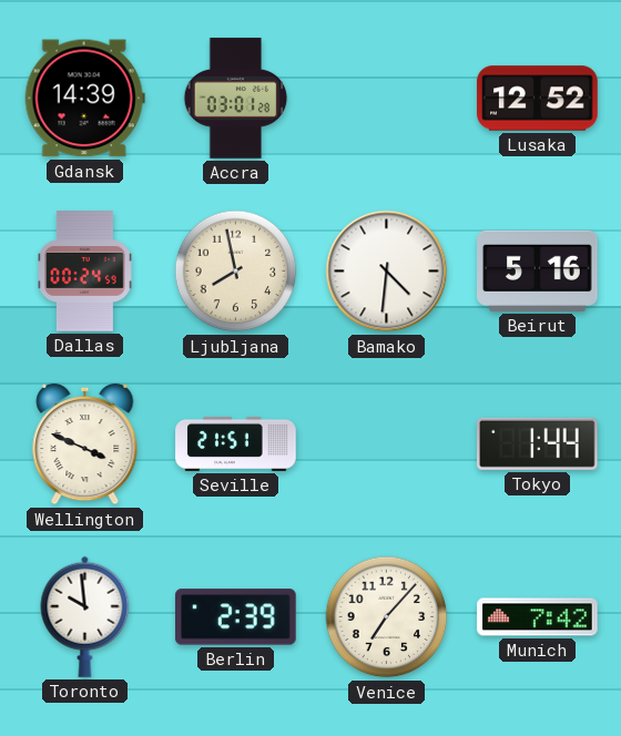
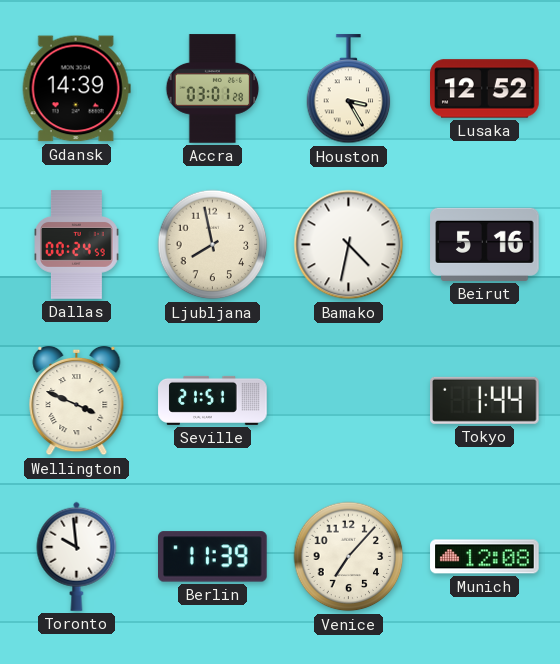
Houston: none -> 3:25
Bamako: 4:31 -> 4:32
Berlin: 2:39 -> 11:39
Munich: 7:42 -> 12:08
